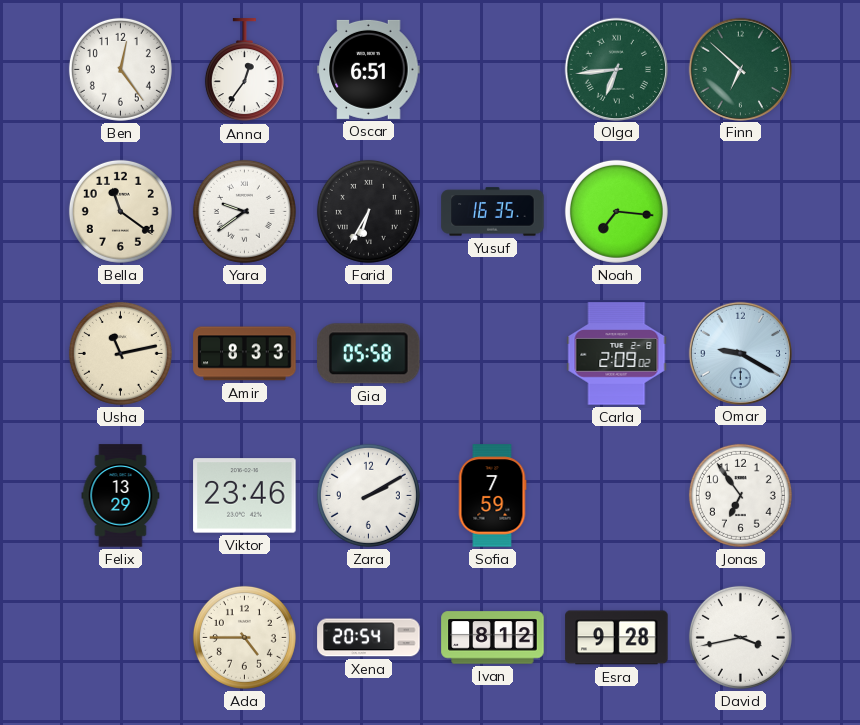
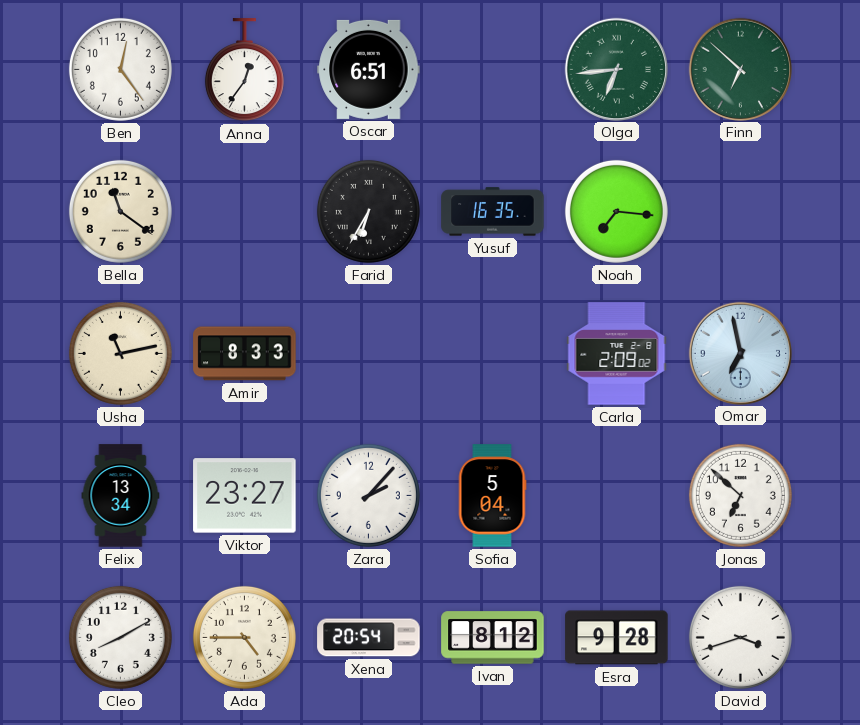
Yara: 9:39 -> none
Gia: 05:58 -> none
Omar: 9:20 -> 6:58
Felix: 13:29 -> 13:34
Viktor: 23:46 -> 23:27
Zara: 2:10 -> 2:07
Sofia: 7:59 -> 5:04
Jonas: 6:54 -> 6:52
Cleo: none -> 8:10
David: 3:43 -> 3:42
